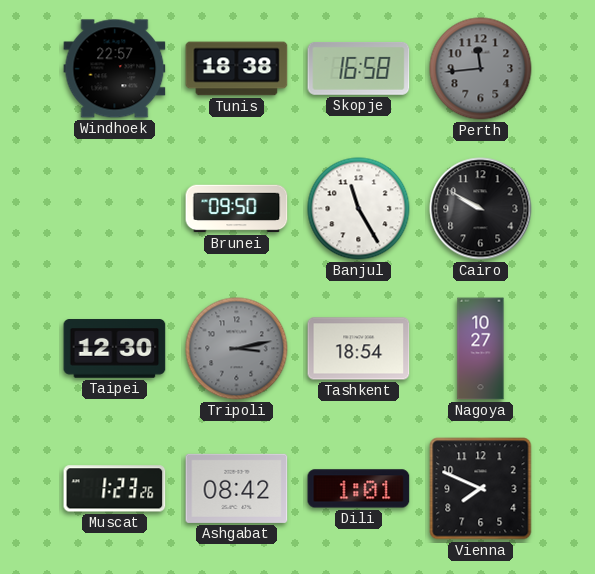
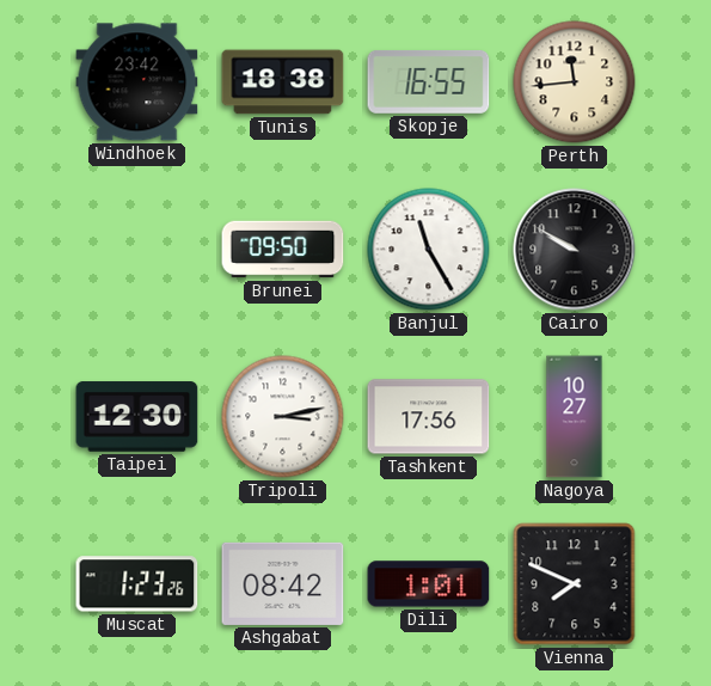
Windhoek: 22:57 -> 23:42
Skopje: 16:58 -> 16:55
Perth dial: grey -> cream
Tripoli dial: grey -> white
Tashkent: 18:54 -> 17:56
